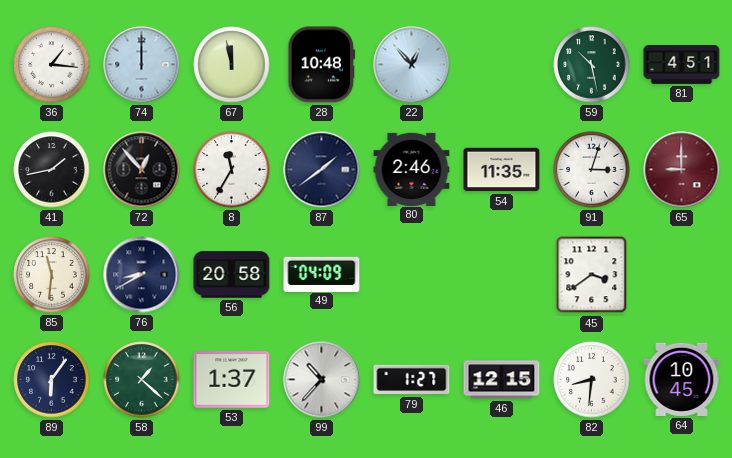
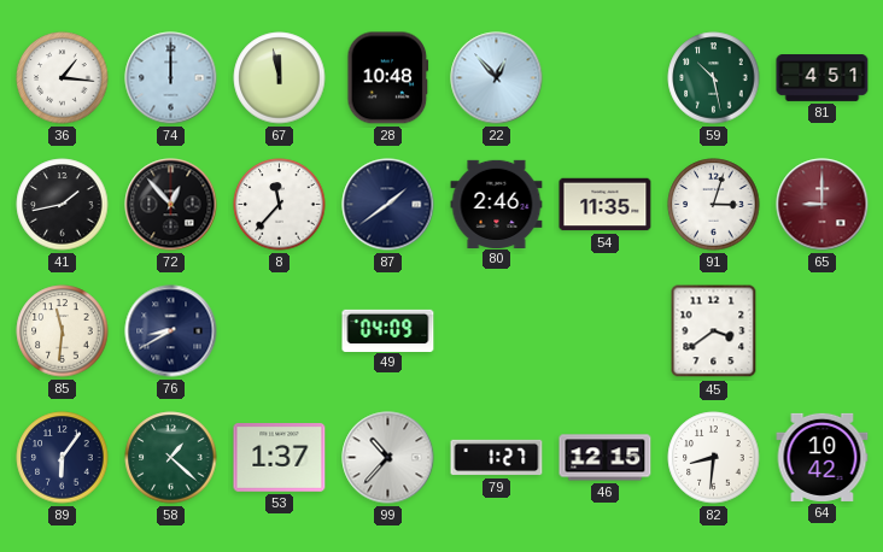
8: 11:35 -> 11:37
56: 20:58 -> none
64: 10:45 -> 10:42
